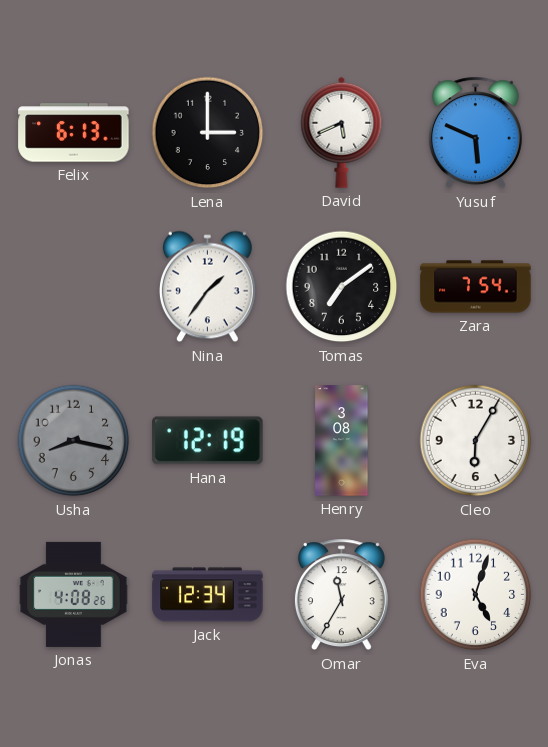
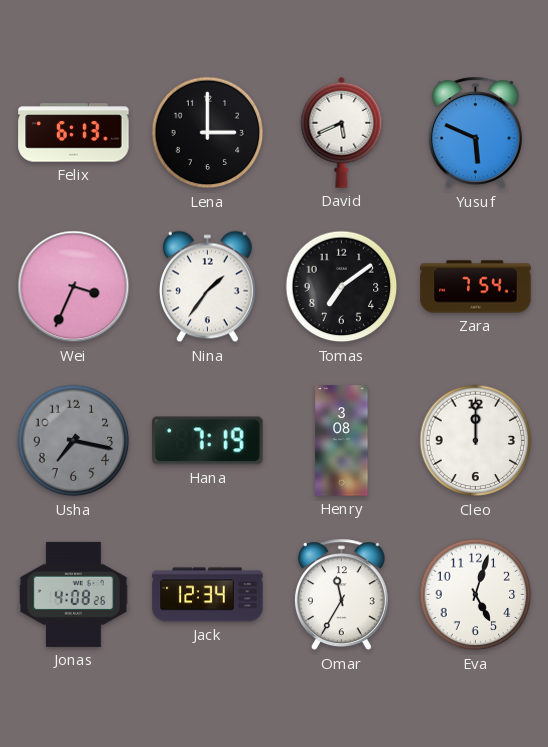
Wei: none -> 3:34
Usha: 8:17 -> 7:17
Hana: 12:19 -> 7:19
Cleo: 6:05 -> 12:00
